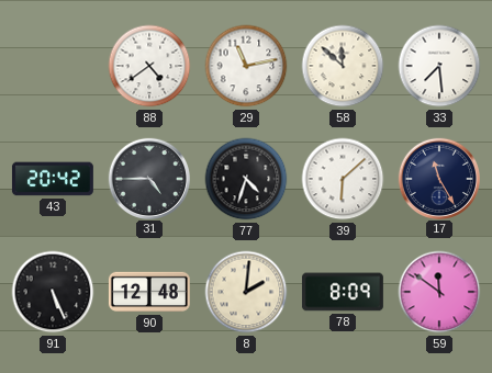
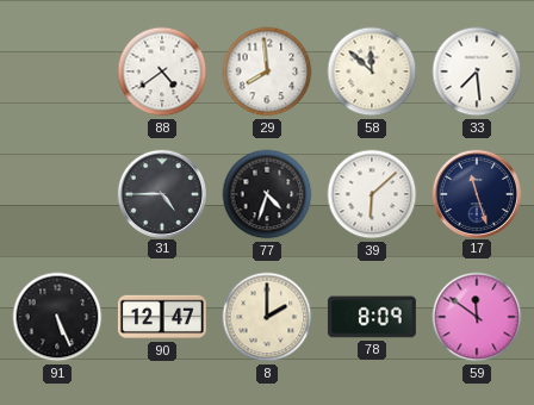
29: 11:13 -> 7:59
43: 20:42 -> none
17: 11:25 -> 11:27
90: 12:48 -> 12:47
8: 2:01 -> 2:00
